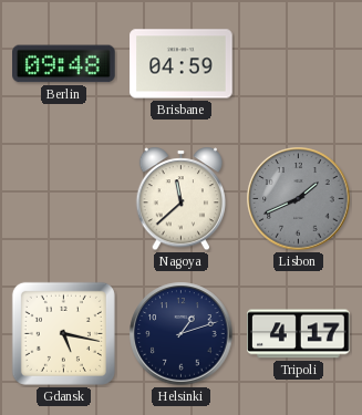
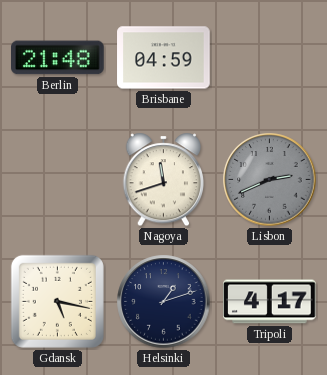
Berlin: 09:48 -> 21:48
Nagoya: 11:38 -> 11:42
Lisbon: 1:41 -> 2:41
